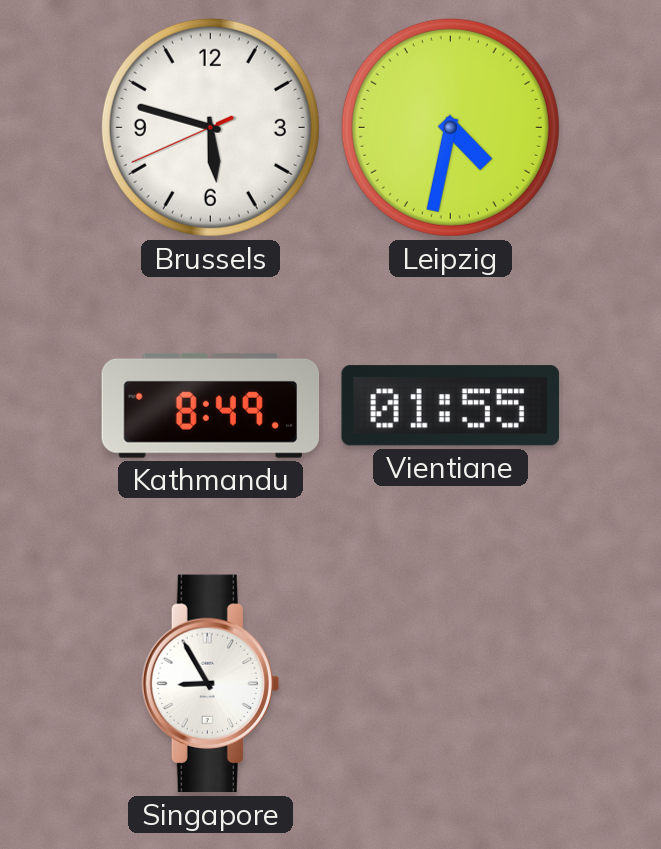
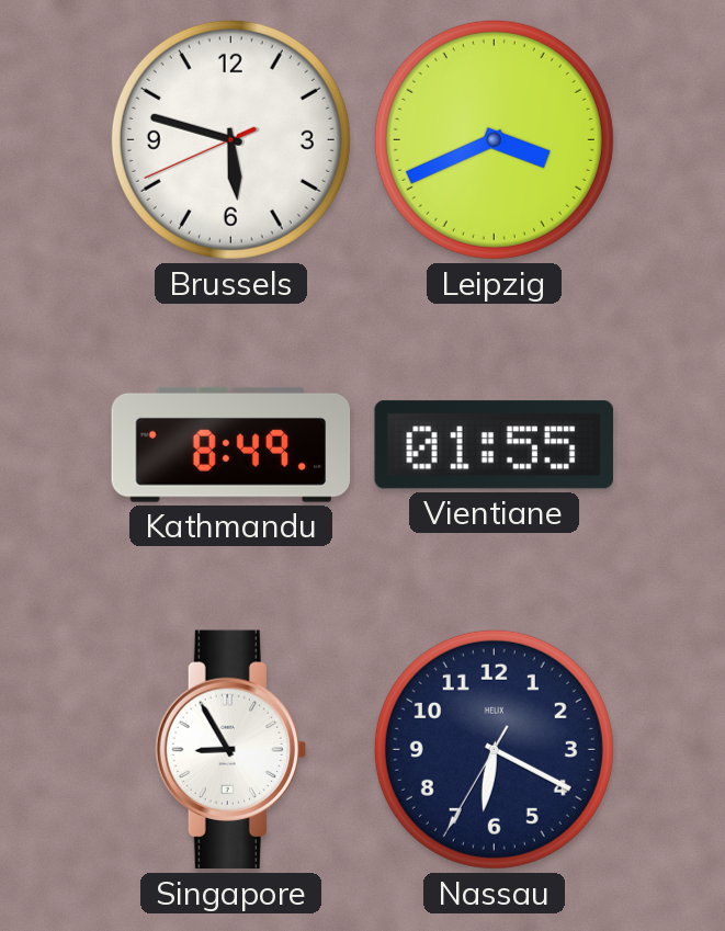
Leipzig: 4:32 -> 3:41
Nassau: none -> 6:19
